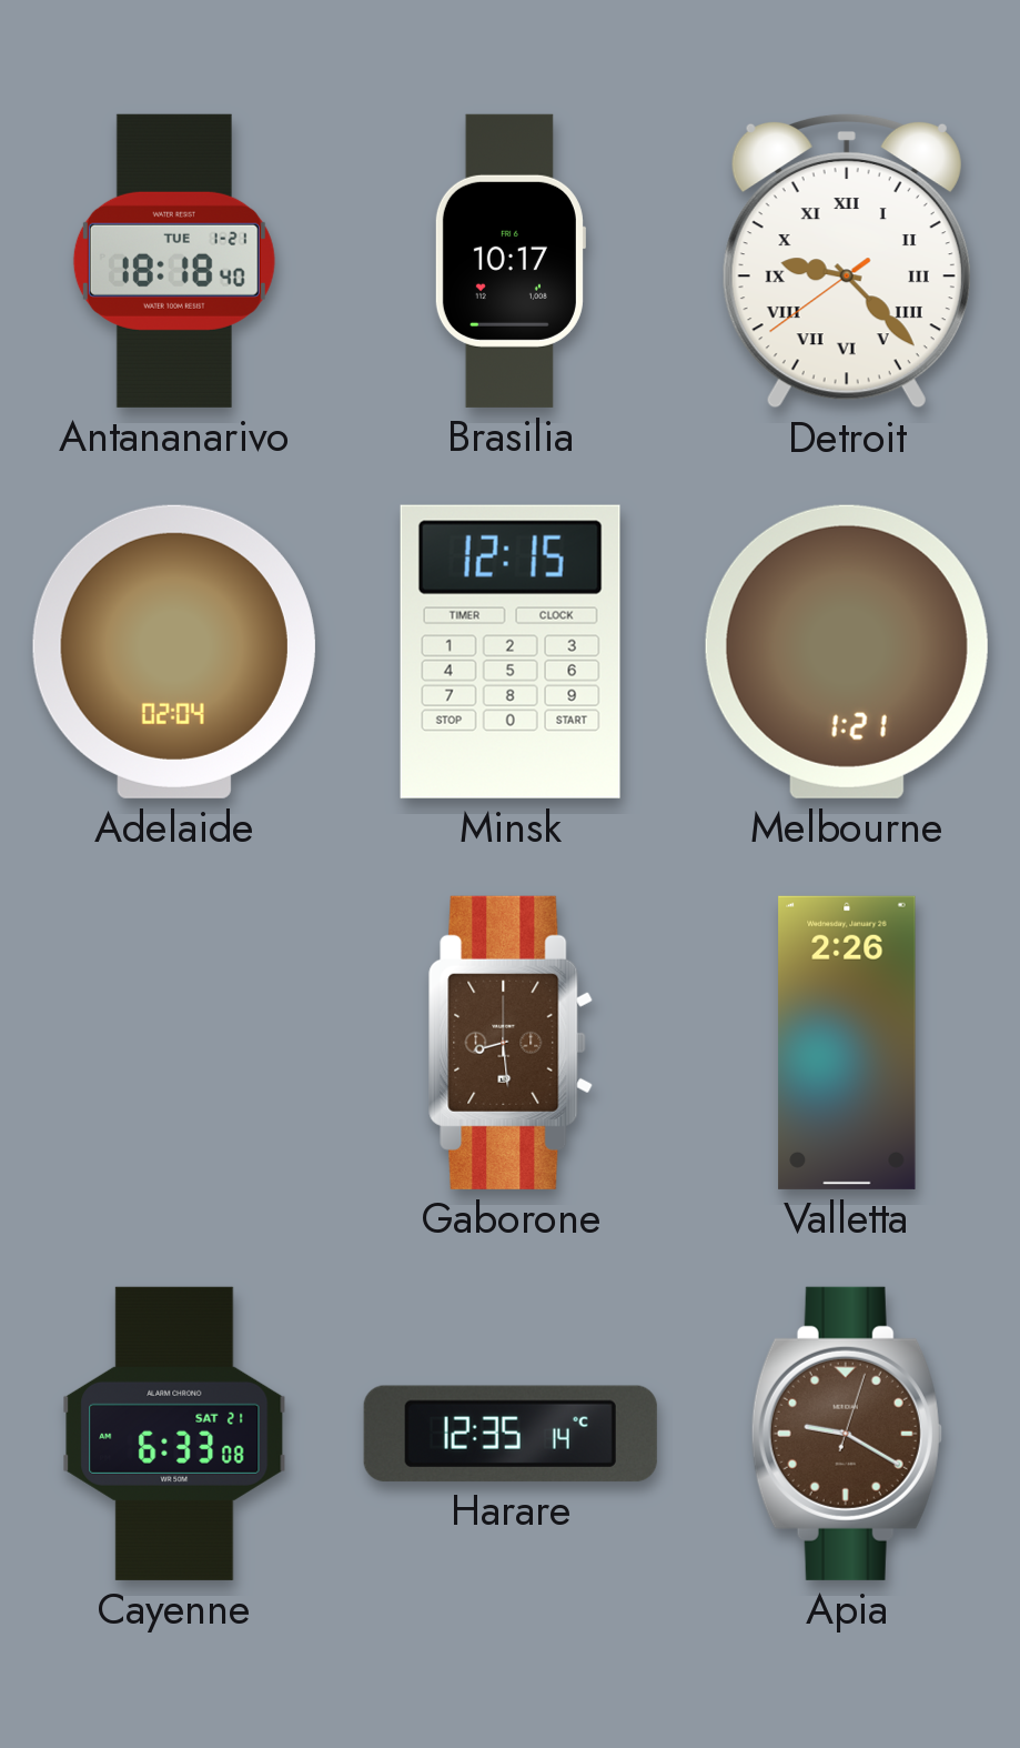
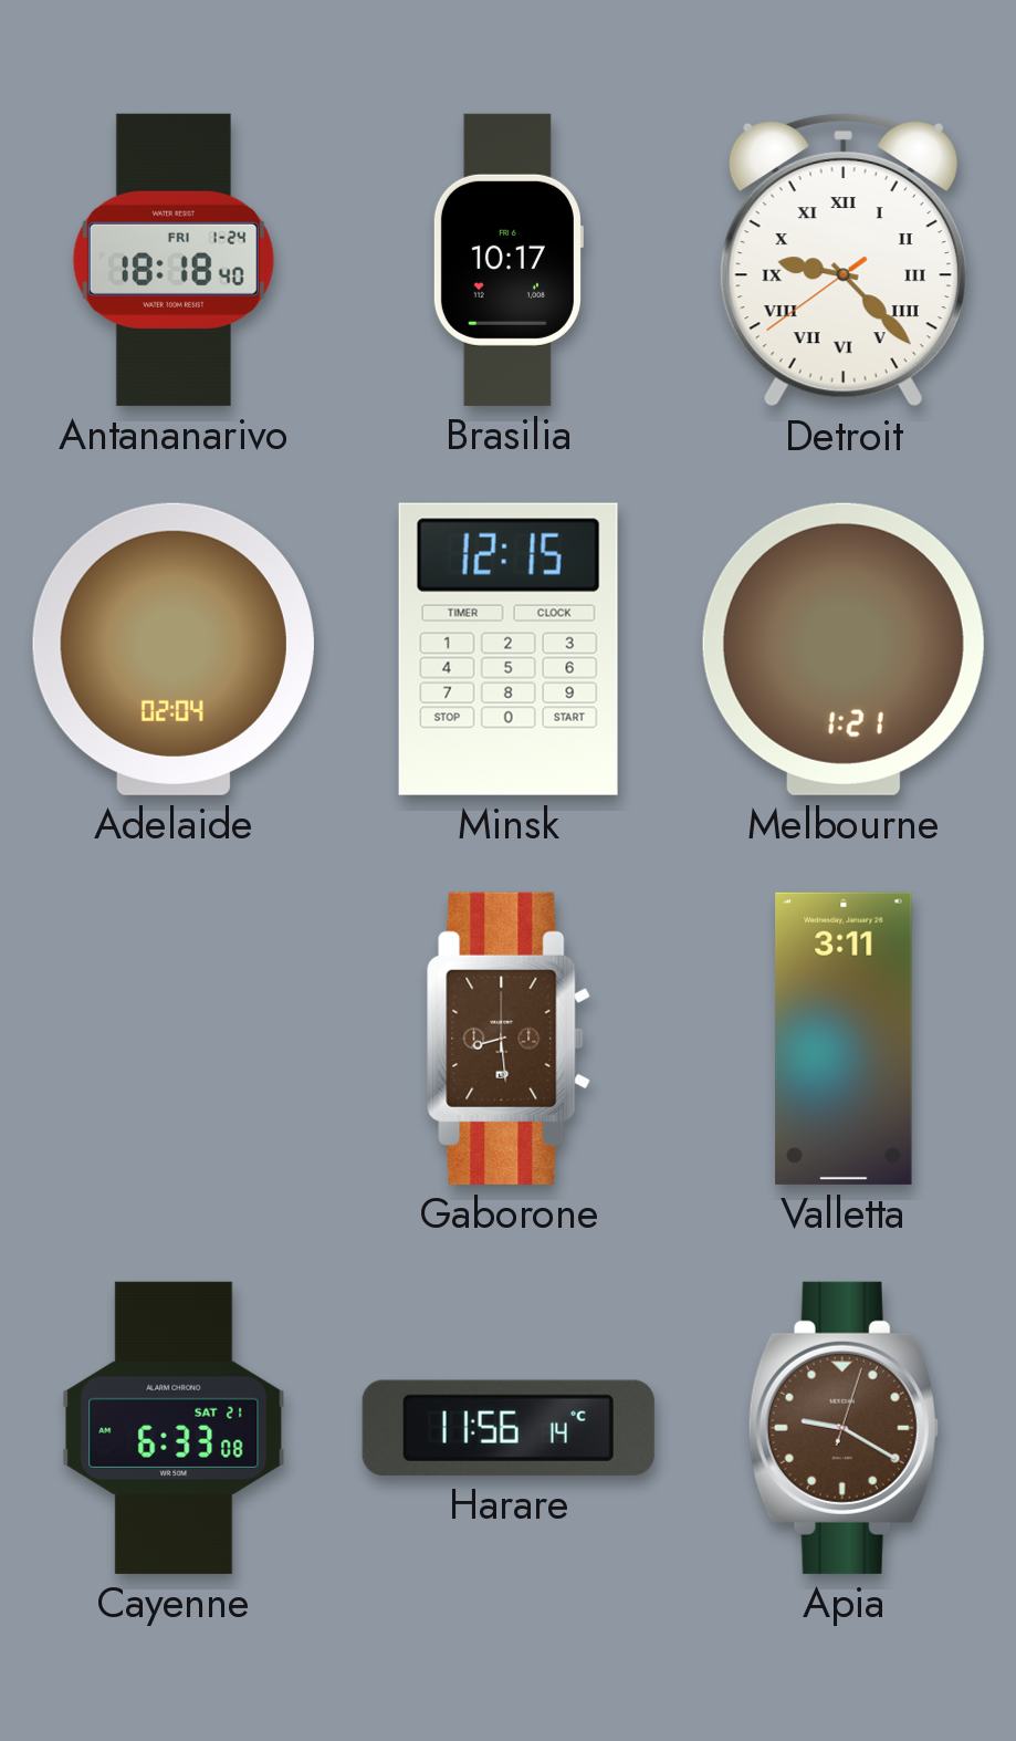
Antananarivo date: TUE 1-21 -> FRI 1-24
Valletta: 2:26 -> 3:11
Harare: 12:35 -> 11:56
